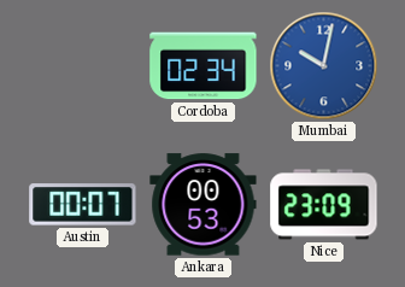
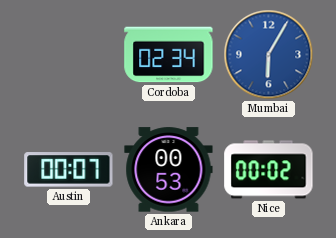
Mumbai: 10:02 -> 6:05
Nice: 23:09 -> 00:02
